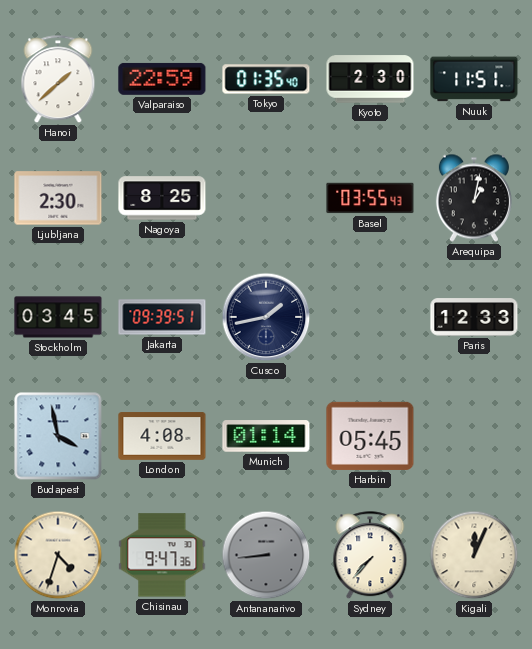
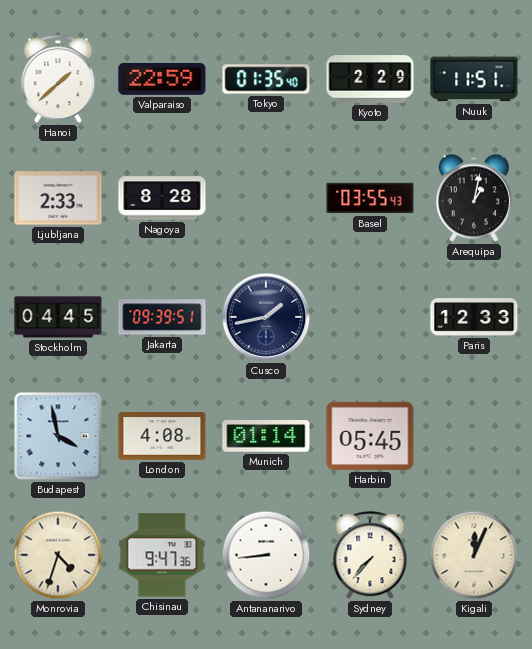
Kyoto: 2:30 -> 2:29
Ljubljana: 2:30 -> 2:33
Nagoya: 8:25 -> 8:28
Stockholm: 03:45 -> 04:45
Antananarivo dial: grey -> white
